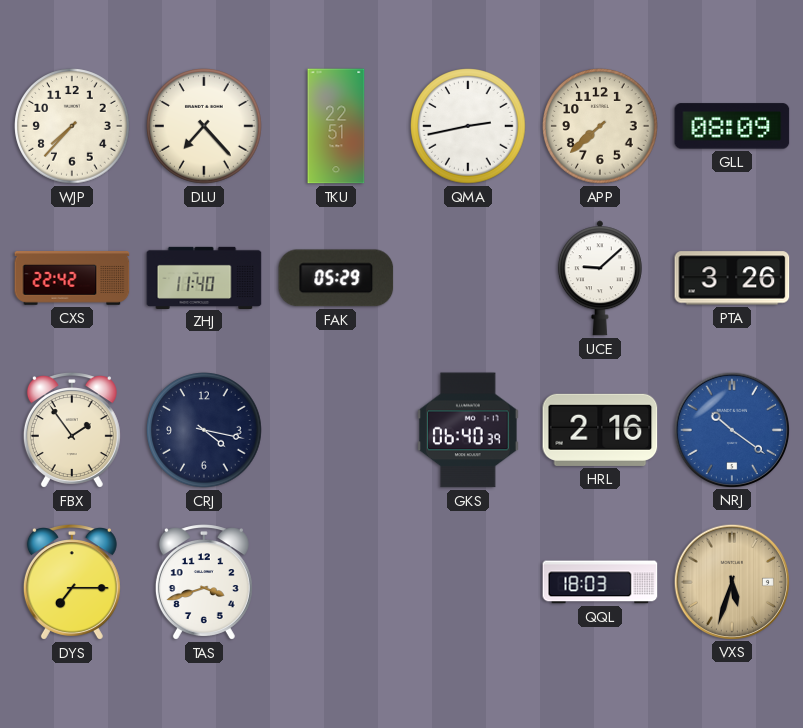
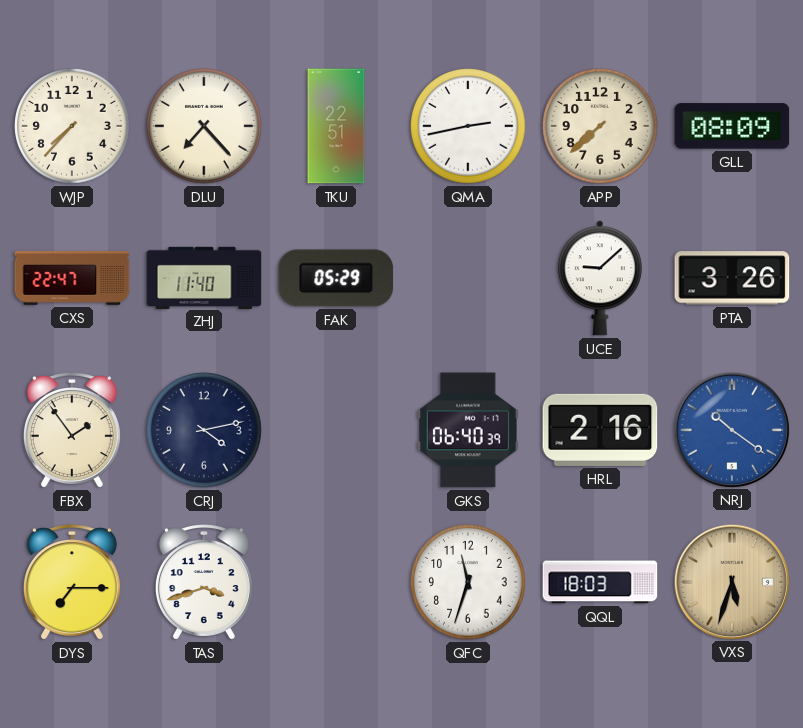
CXS: 22:42 -> 22:47
CRJ: 4:17 -> 4:13
QFC: none -> 11:33
